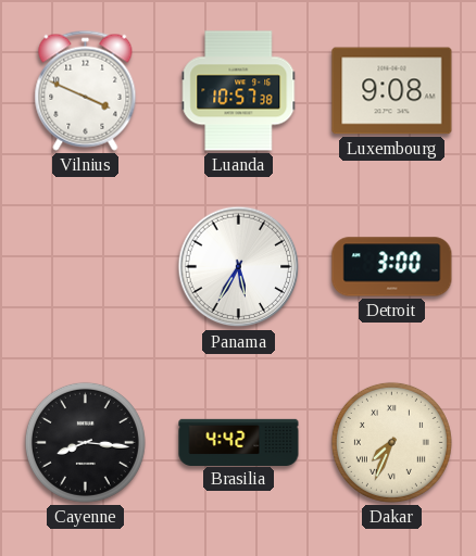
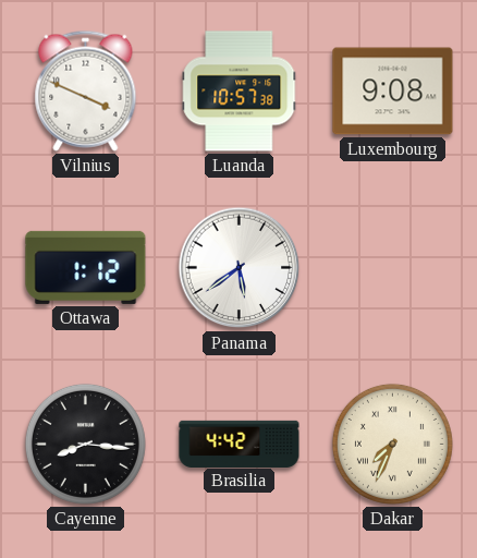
Ottawa: none -> 1:12
Panama: 5:35 -> 5:39
Detroit: 3:00 -> none
